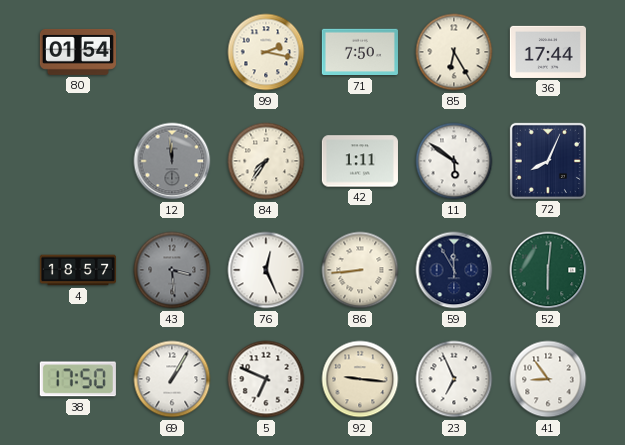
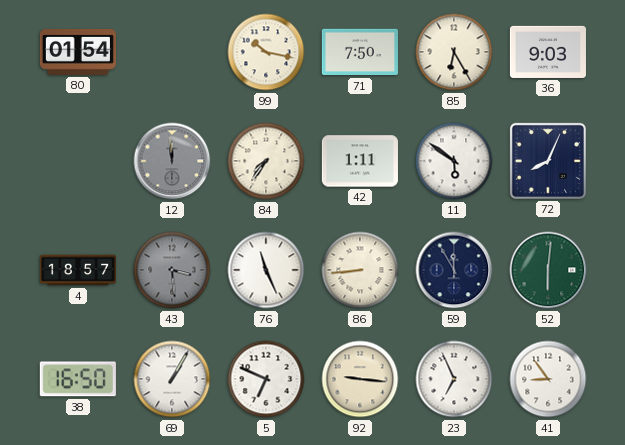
99: 2:17 -> 10:17
36: 17:44 -> 9:03
76: 12:26 -> 11:26
38: 17:50 -> 16:50
